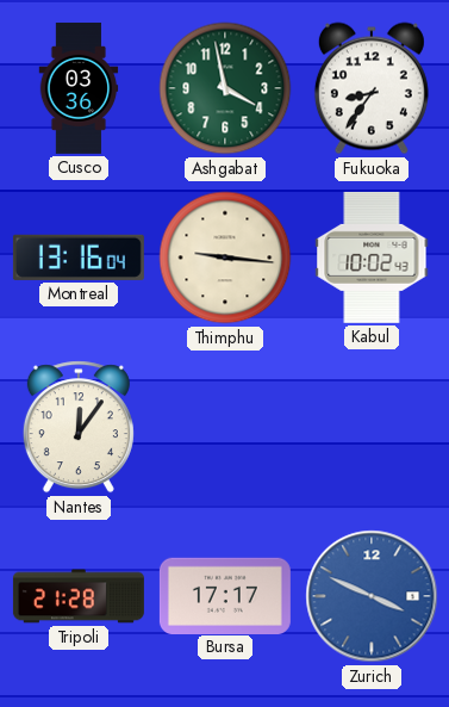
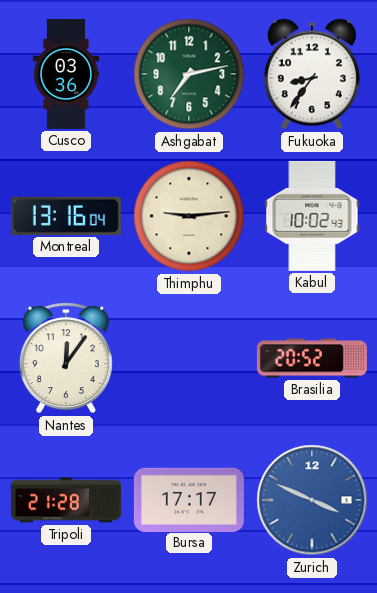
Ashgabat: 3:58 -> 7:13
Thimphu: 9:16 -> 9:14
Brasilia: none -> 20:52
